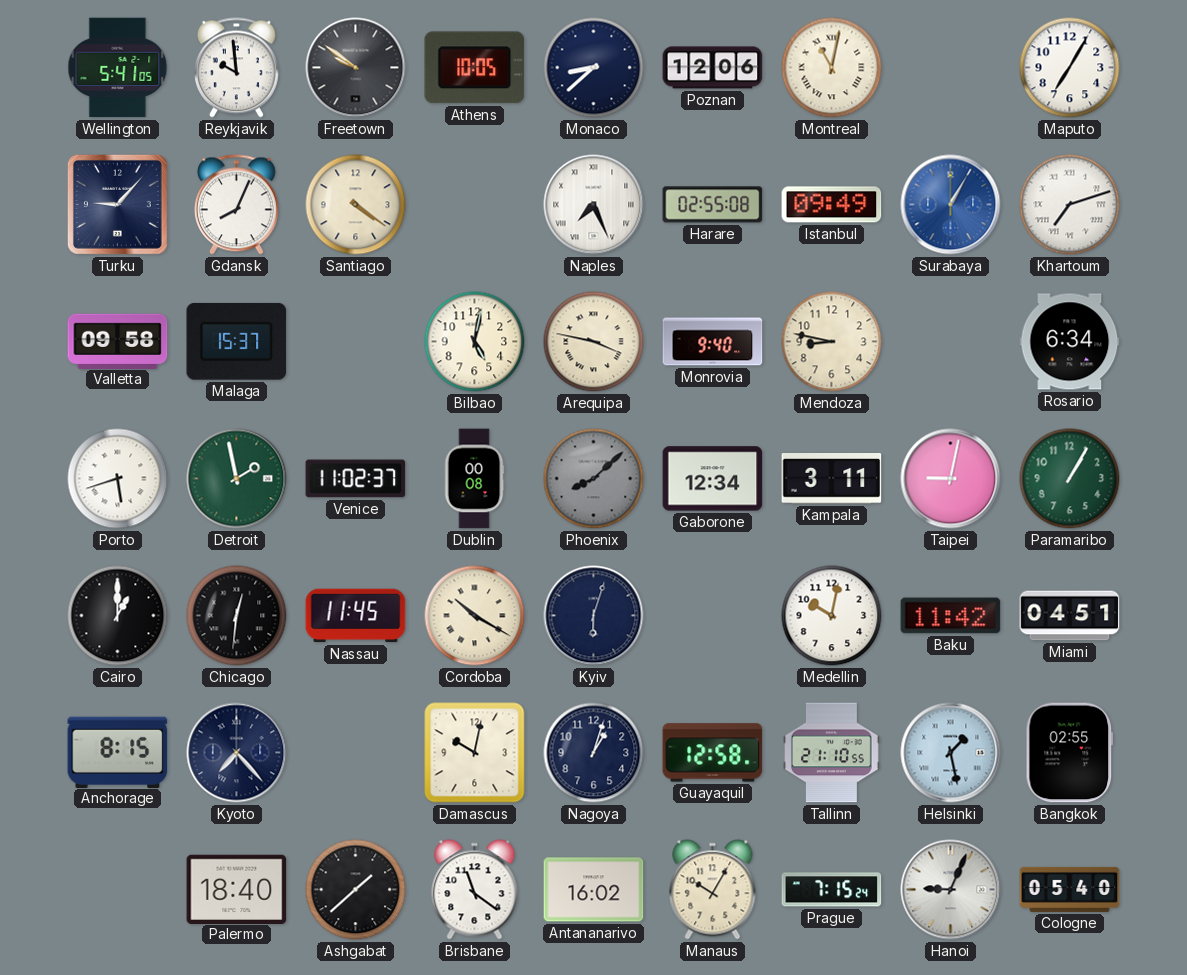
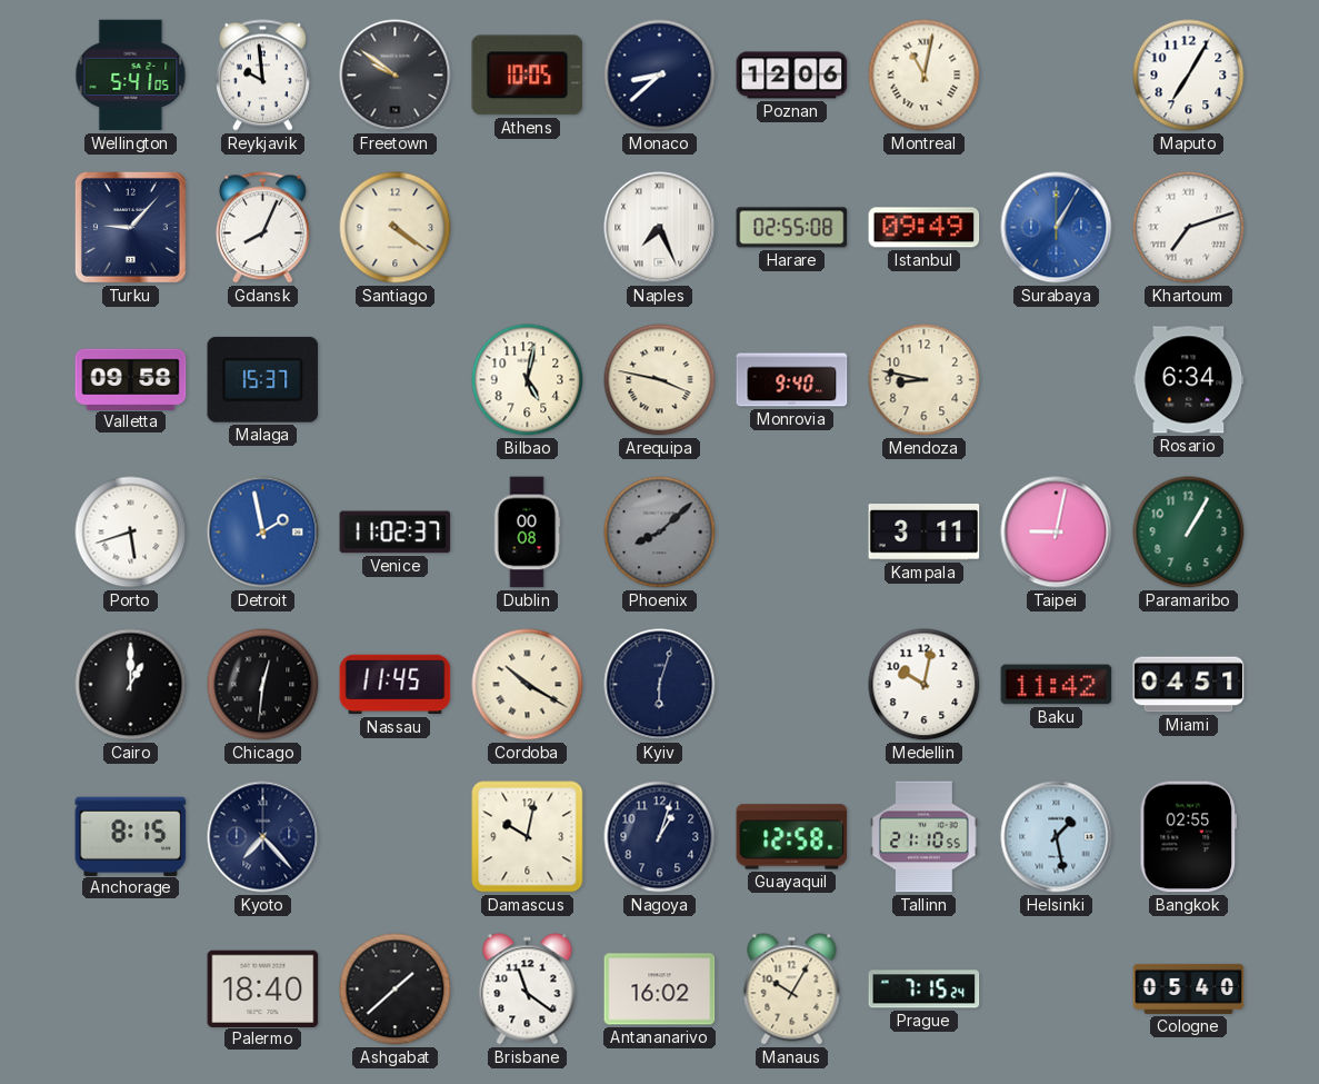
Detroit dial: green -> blue
Gaborone: 12:34 -> none
Hanoi: 9:04 -> none
